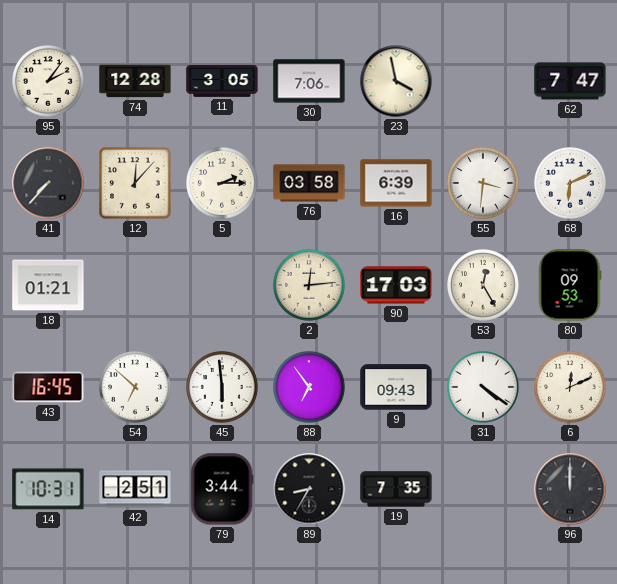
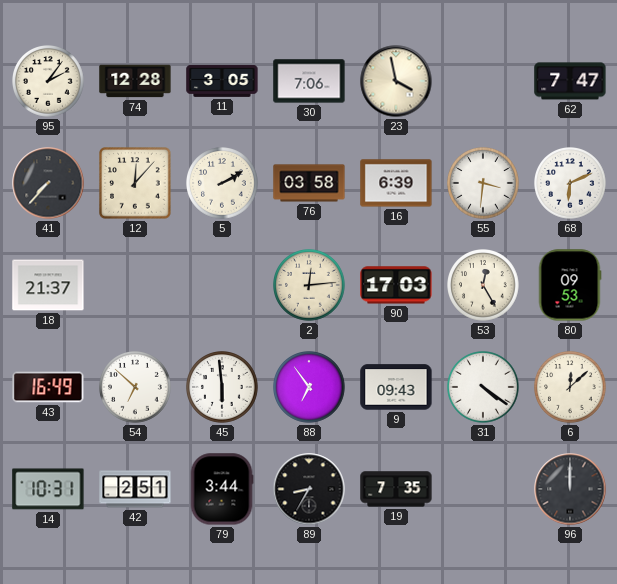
5: 2:15 -> 2:10
18: 01:21 -> 21:37
43: 16:45 -> 16:49
6: 12:11 -> 12:08
